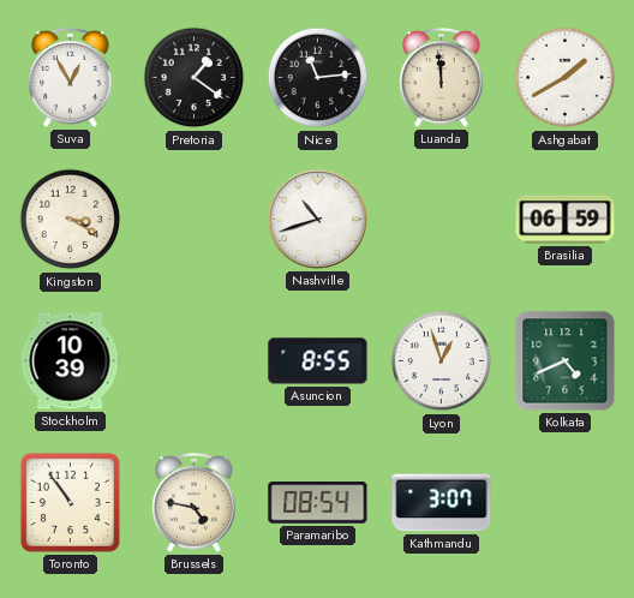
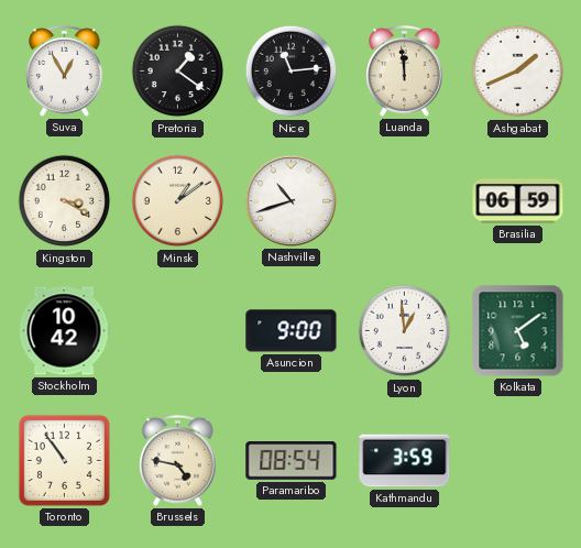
Ashgabat: 1:40 -> 1:41
Minsk: none -> 1:09
Stockholm: 10:39 -> 10:42
Asuncion: 8:55 -> 9:00
Lyon: 12:57 -> 12:59
Kolkata: 4:41 -> 5:09
Kathmandu: 3:07 -> 3:59
